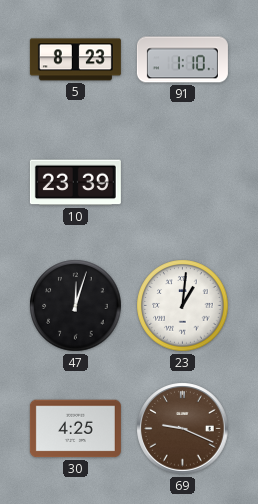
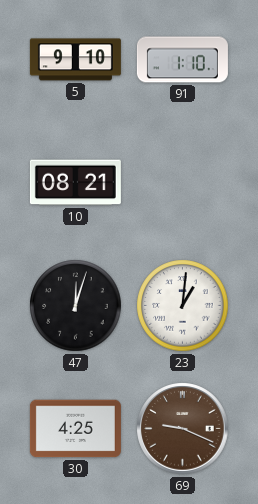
5: 8:23 -> 9:10
10: 23:39 -> 08:21
